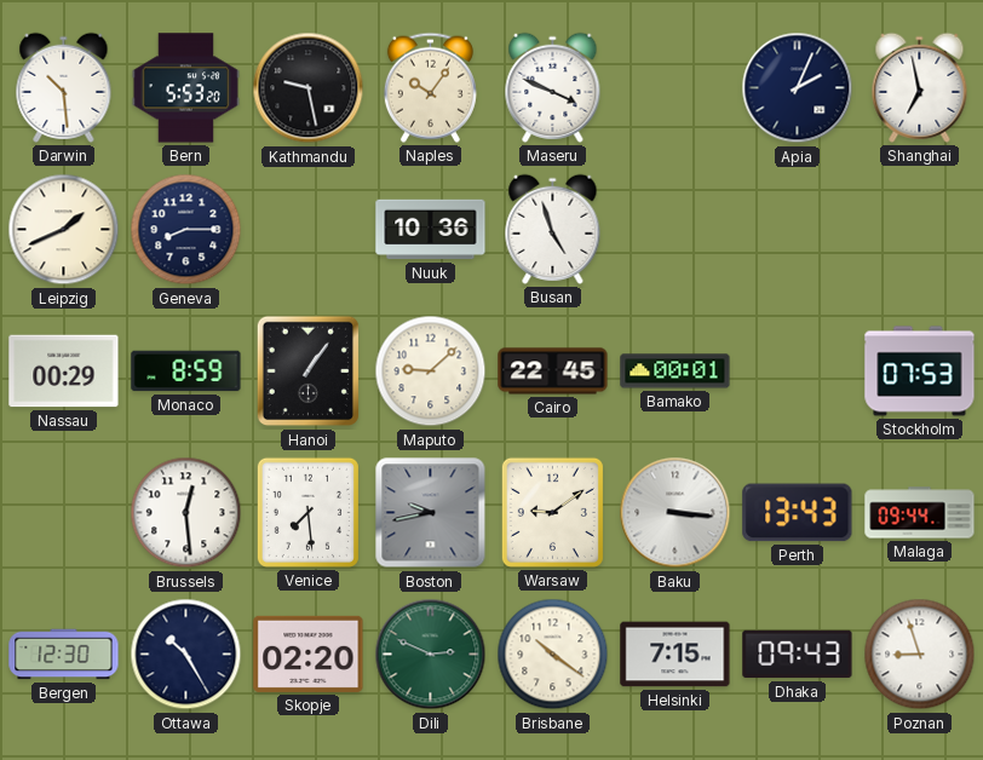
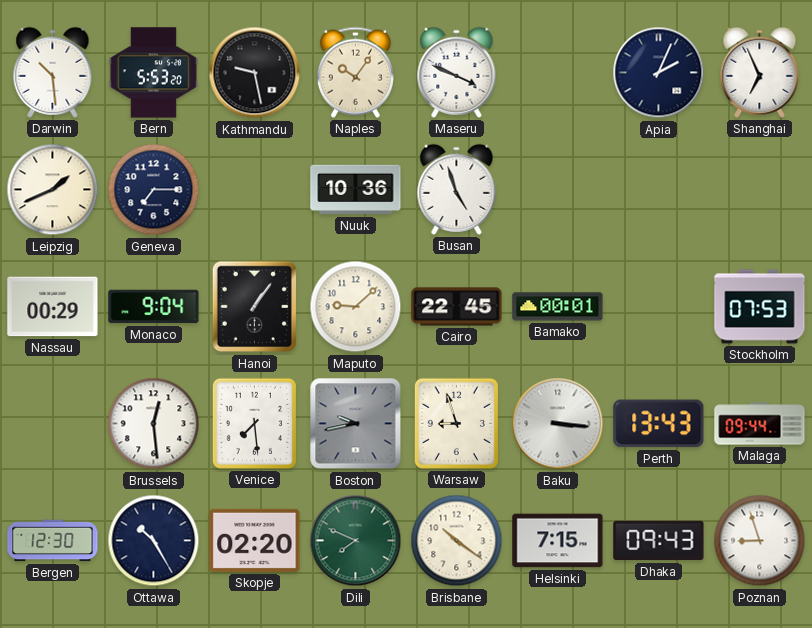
Shanghai: 6:58 -> 6:56
Geneva: 8:15 -> 7:15
Monaco: 8:59 -> 9:04
Warsaw: 9:09 -> 8:57
Dili: 2:49 -> 7:49
